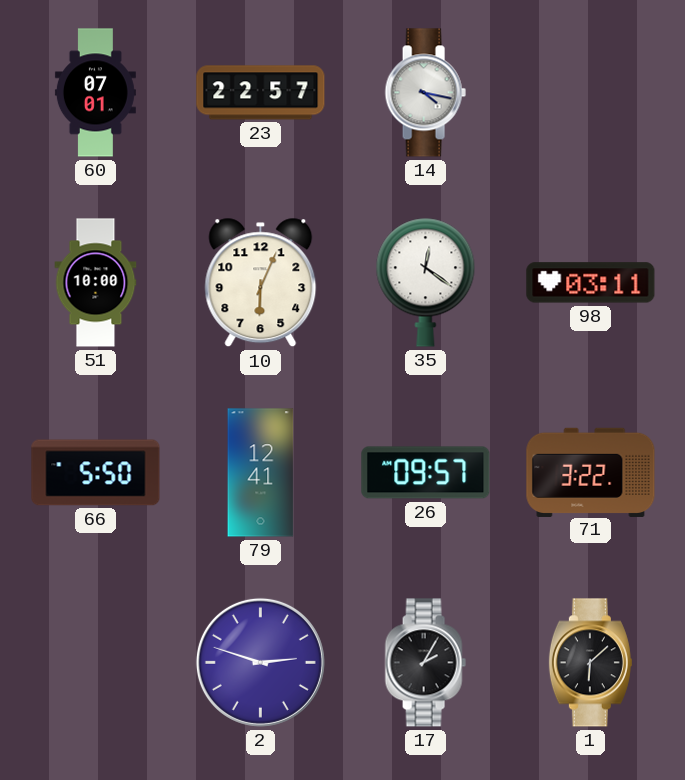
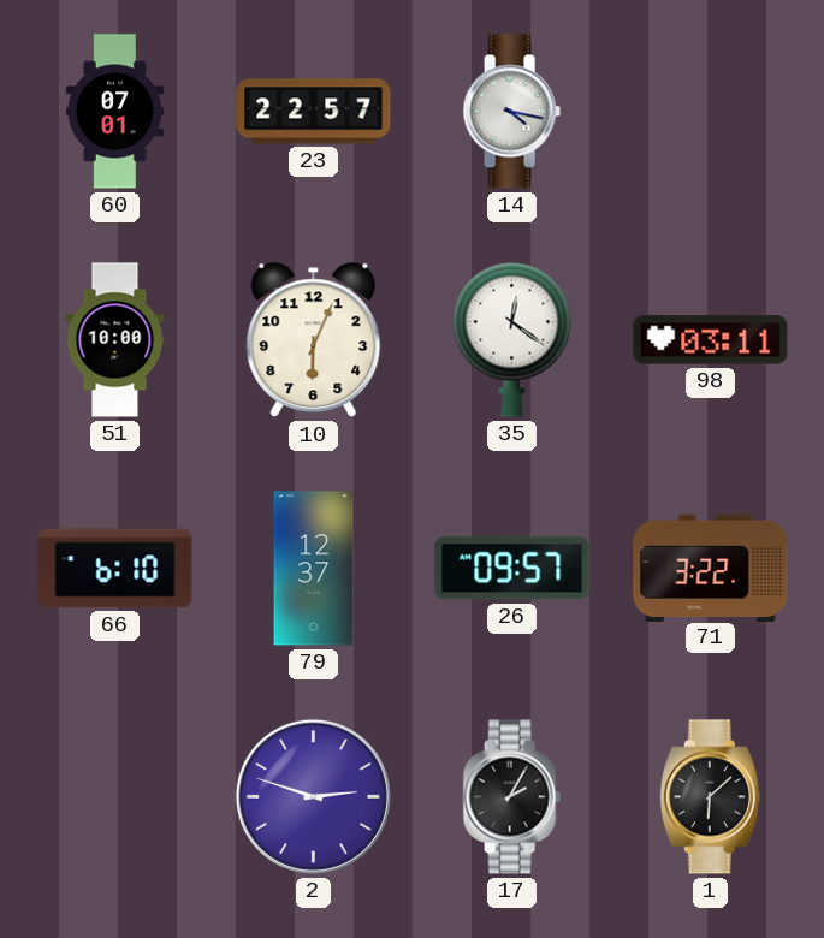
66: 5:50 -> 6:10
79: 12:41 -> 12:37
